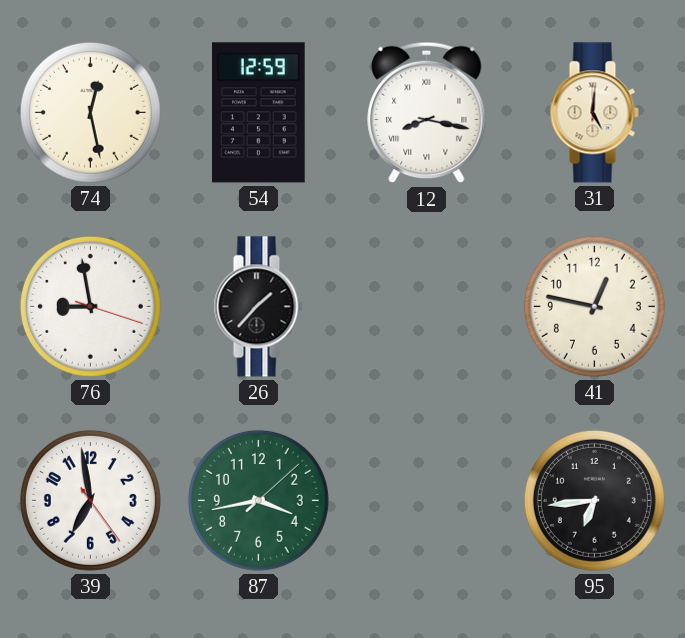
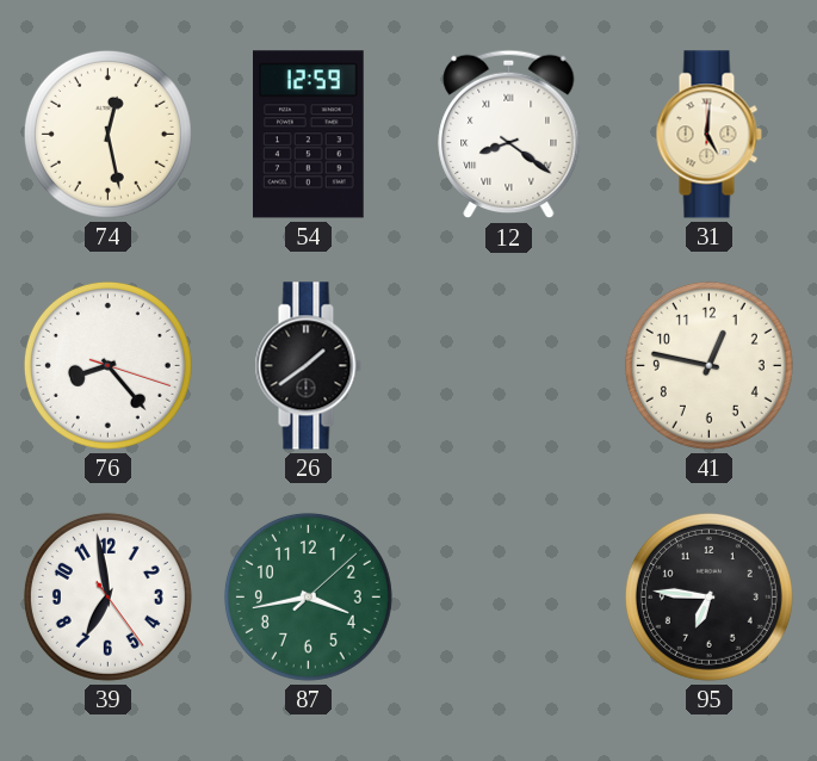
12: 8:17 -> 8:21
76: 8:58 -> 8:23
26: 1:37 -> 1:39
95: 6:44 -> 6:46
